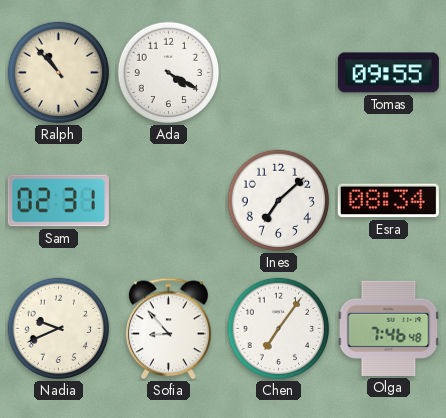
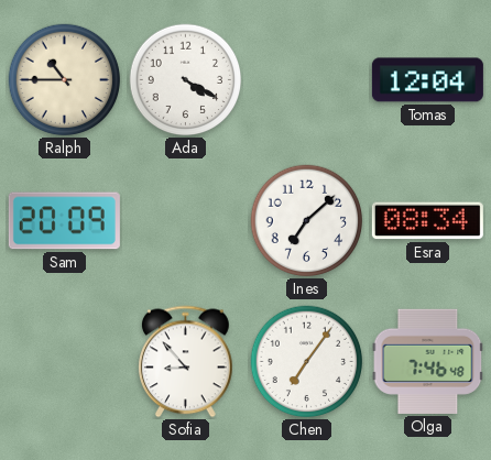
Ralph: 10:53 -> 10:45
Tomas: 09:55 -> 12:04
Sam: 02:31 -> 20:09
Nadia: 9:41 -> none
